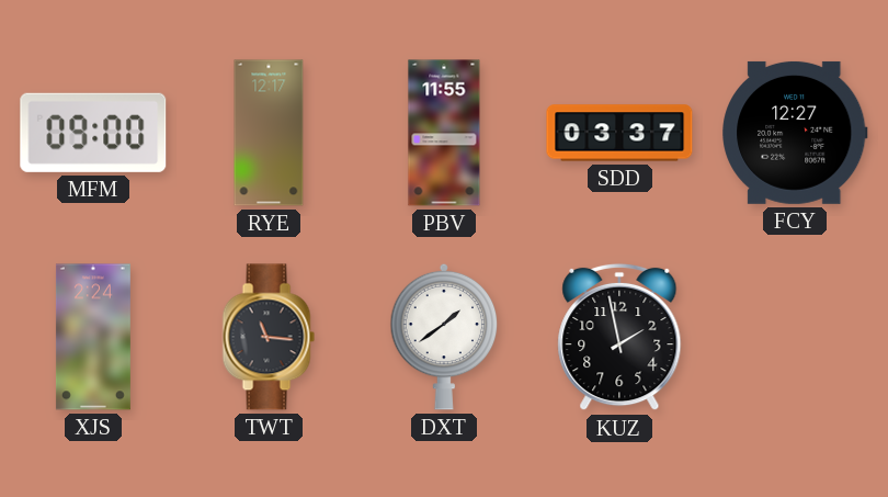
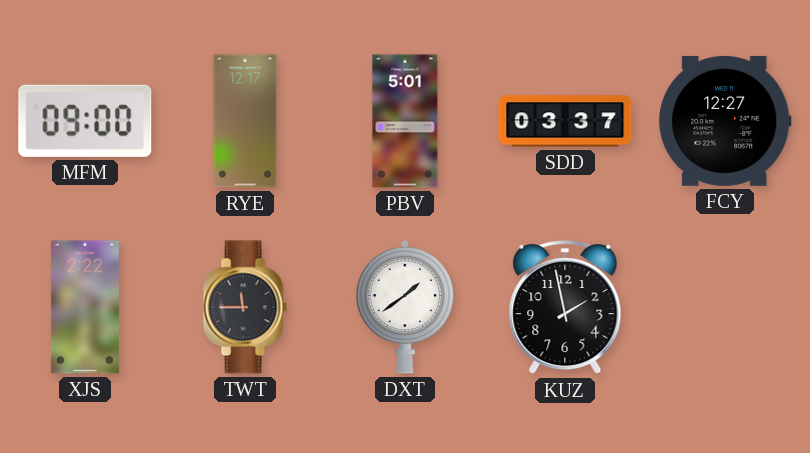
PBV: 11:55 -> 5:01
XJS: 2:24 -> 2:22
TWT: 11:16 -> 11:45
